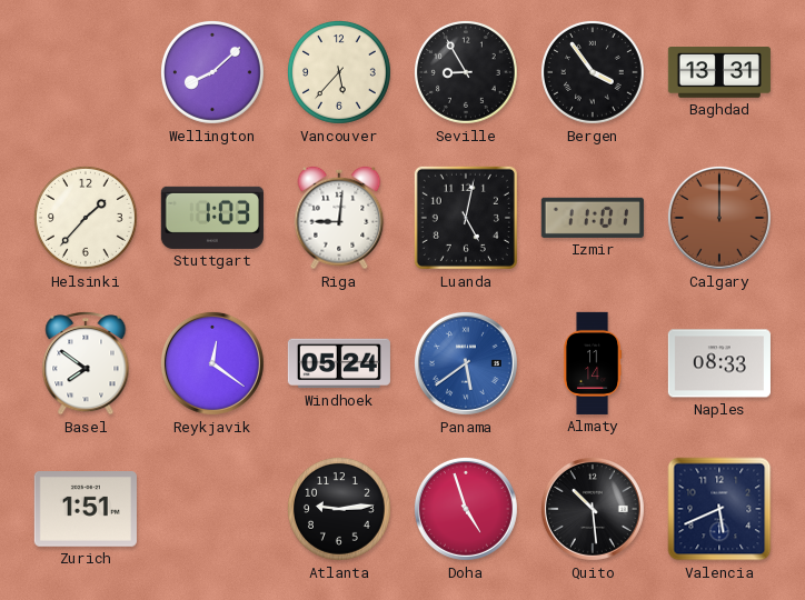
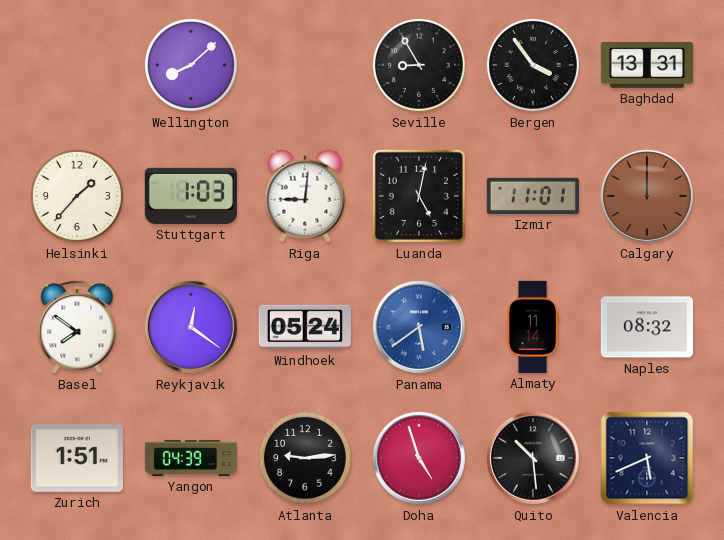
Vancouver: 5:37 -> none
Naples: 08:33 -> 08:32
Yangon: none -> 04:39
